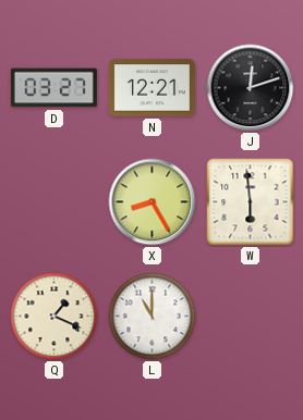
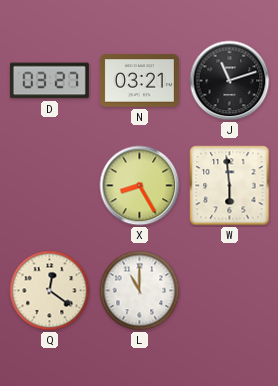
N: 12:21 -> 03:21
J: 12:12 -> 11:12
Q: 1:19 -> 12:21
